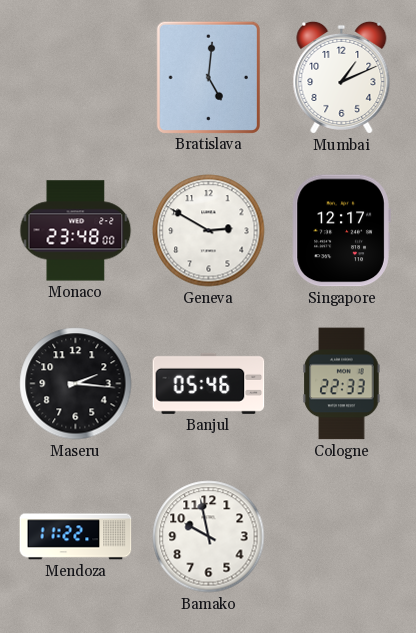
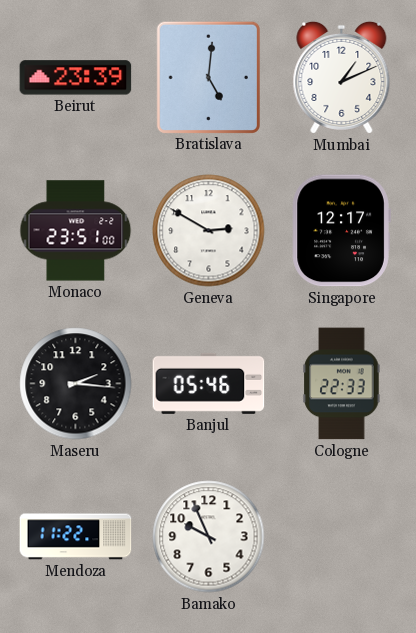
Beirut: none -> 23:39
Monaco: 23:48 -> 23:51
Bamako: 9:58 -> 9:56
